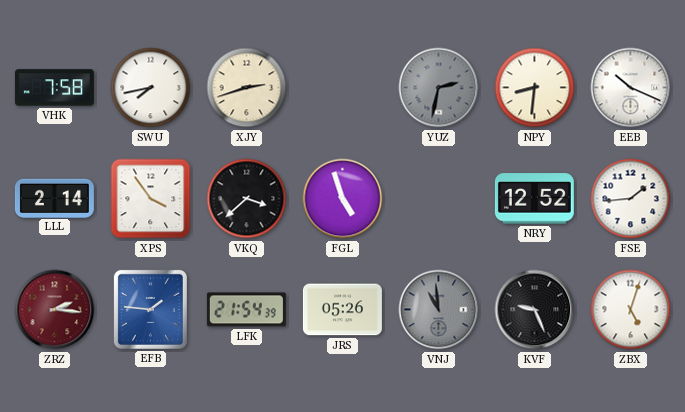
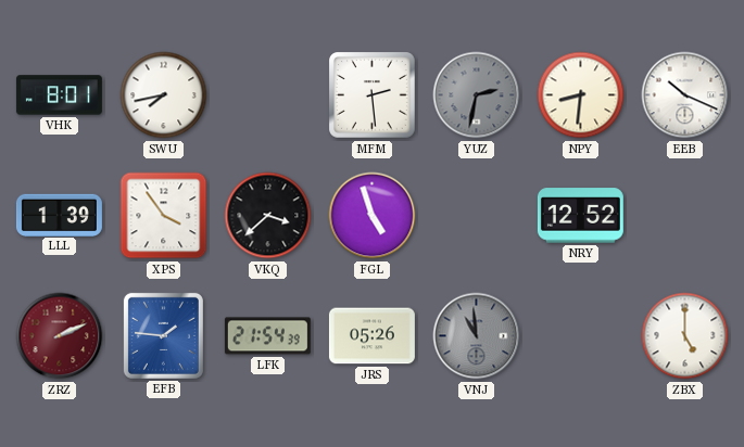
VHK: 7:58 -> 8:01
XJY: 2:42 -> none
MFM: none -> 2:29
LLL: 2:14 -> 1:39
FSE: 1:44 -> none
ZRZ: 2:16 -> 2:11
KVF: 9:26 -> none
ZBX: 5:03 -> 5:00
